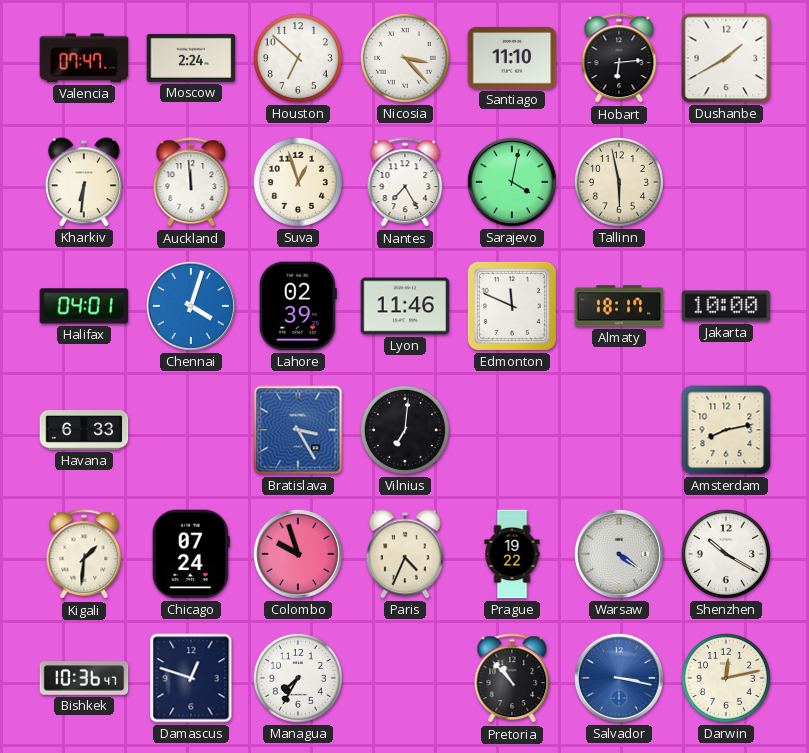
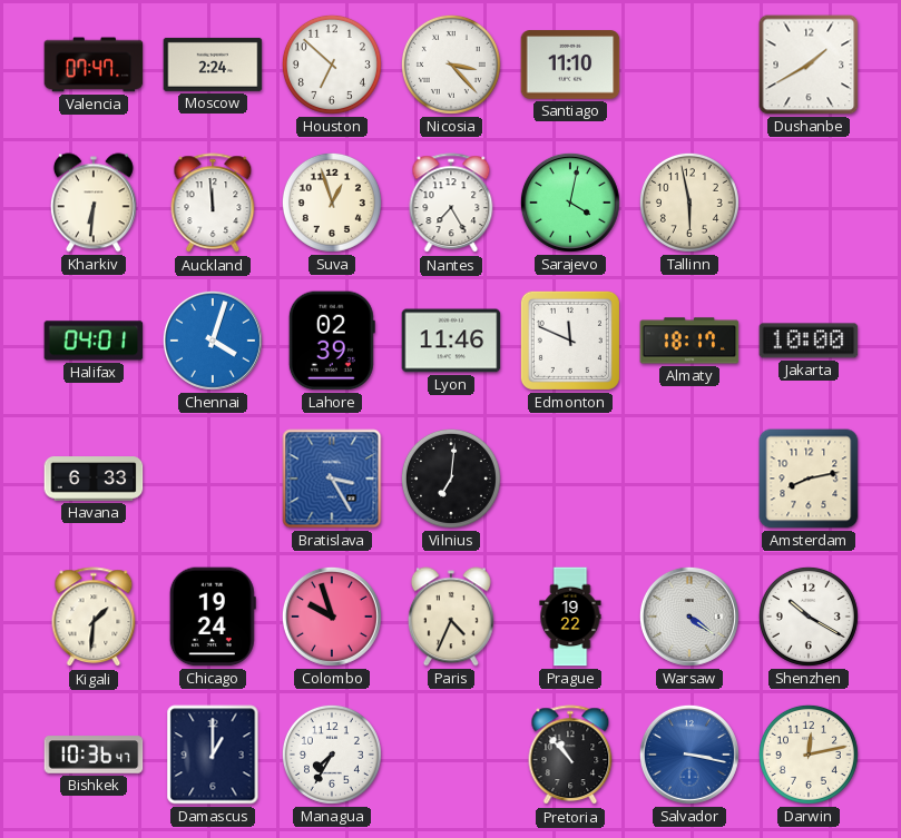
Hobart: 6:14 -> none
Chicago: 07:24 -> 19:24
Damascus: 12:48 -> 1:00
